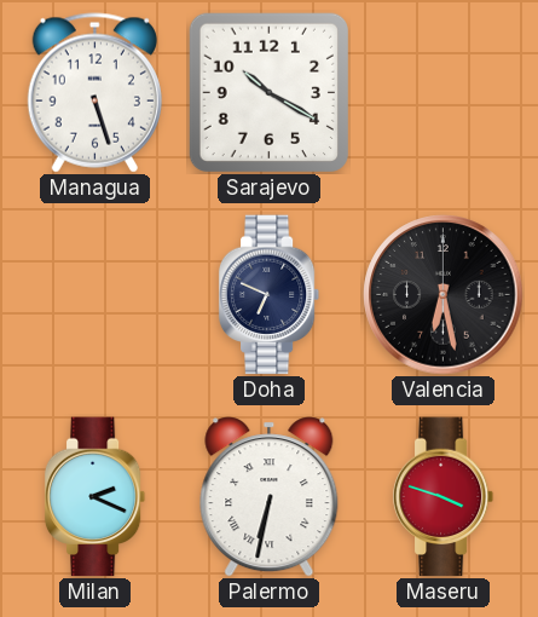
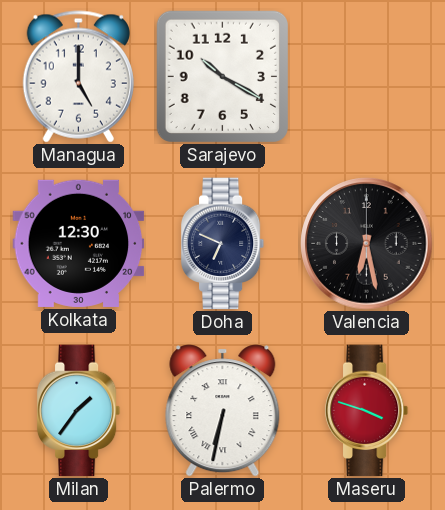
Managua: 5:27 -> 5:00
Kolkata: none -> 12:30
Milan: 2:19 -> 1:36
